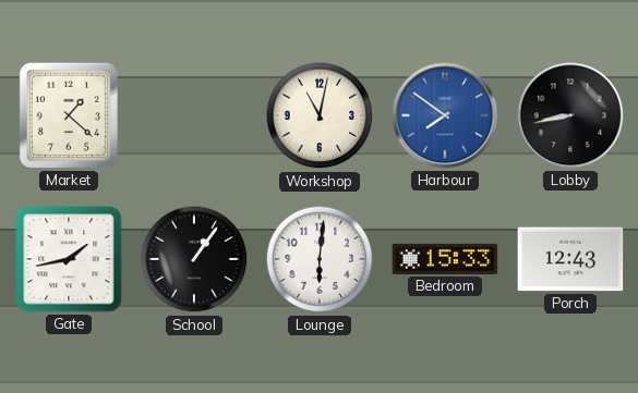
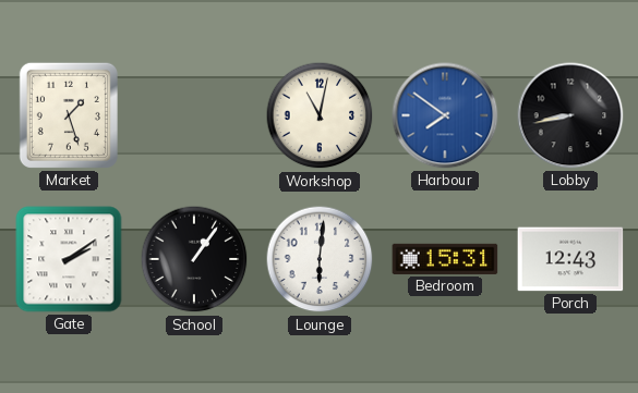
Market: 1:22 -> 1:27
Gate: 1:43 -> 2:09
Bedroom: 15:33 -> 15:31
